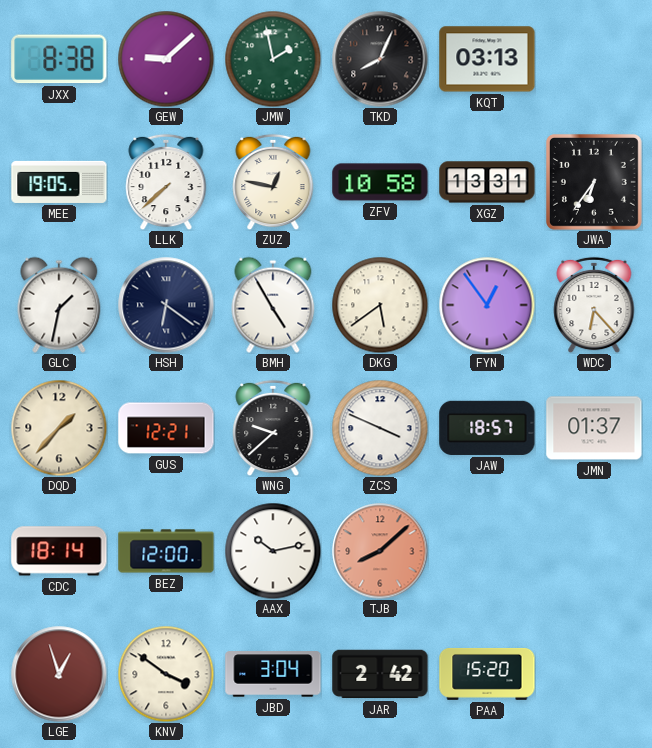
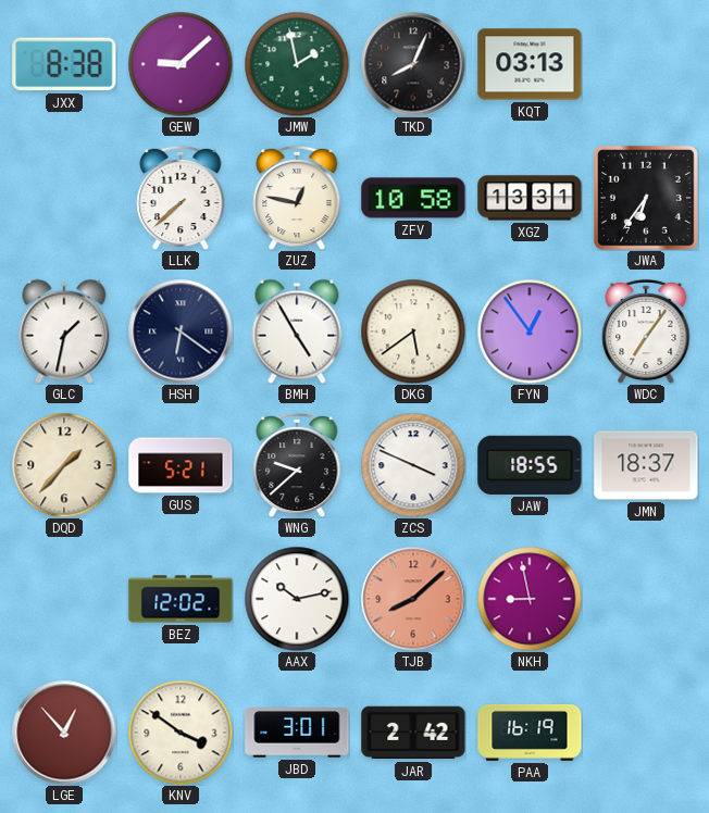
MEE: 19:05 -> none
WDC: 6:23 -> 7:06
GUS: 12:21 -> 5:21
JAW: 18:57 -> 18:55
JMN: 01:37 -> 18:37
CDC: 18:14 -> none
BEZ: 12:00 -> 12:02
NKH: none -> 8:58
LGE: 12:57 -> 12:53
JBD: 3:04 -> 3:01
PAA: 15:20 -> 16:19
